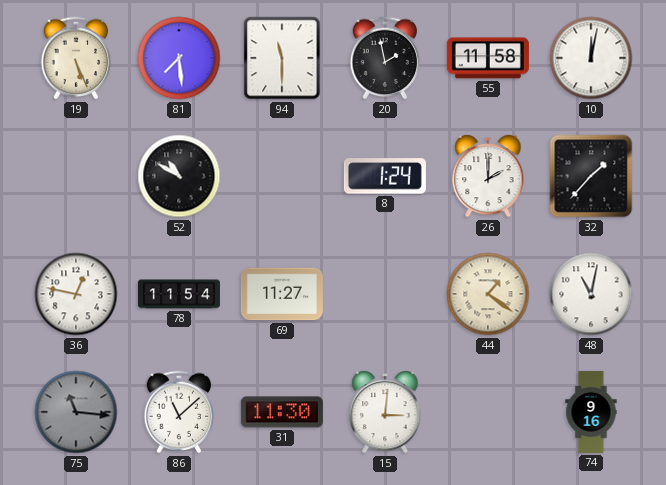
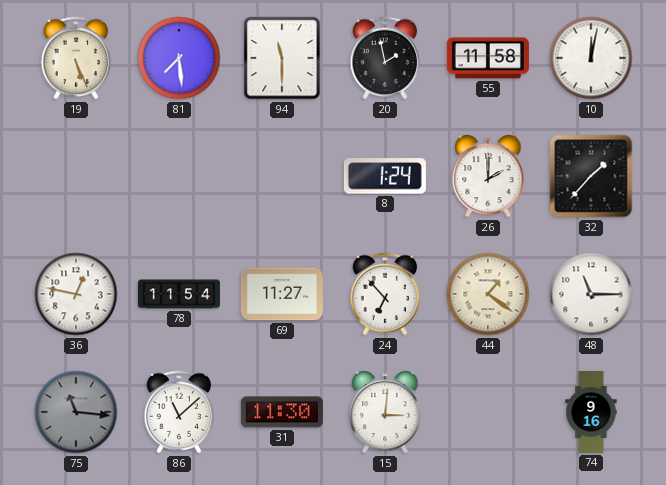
52: 10:50 -> none
24: none -> 6:53
48: 11:02 -> 11:15
